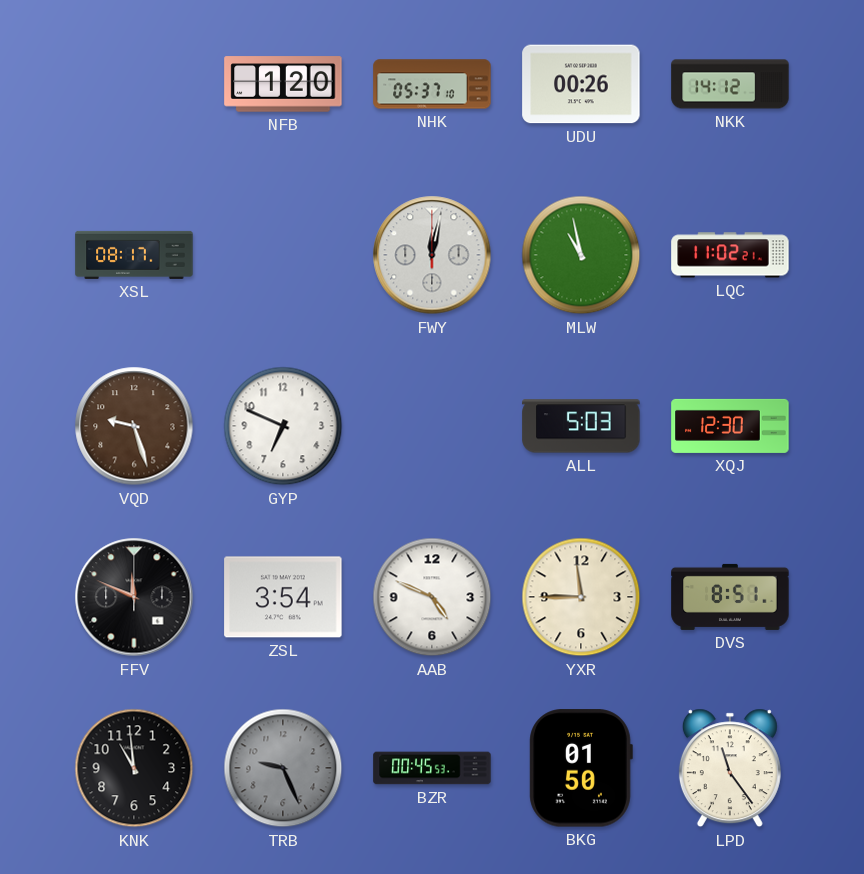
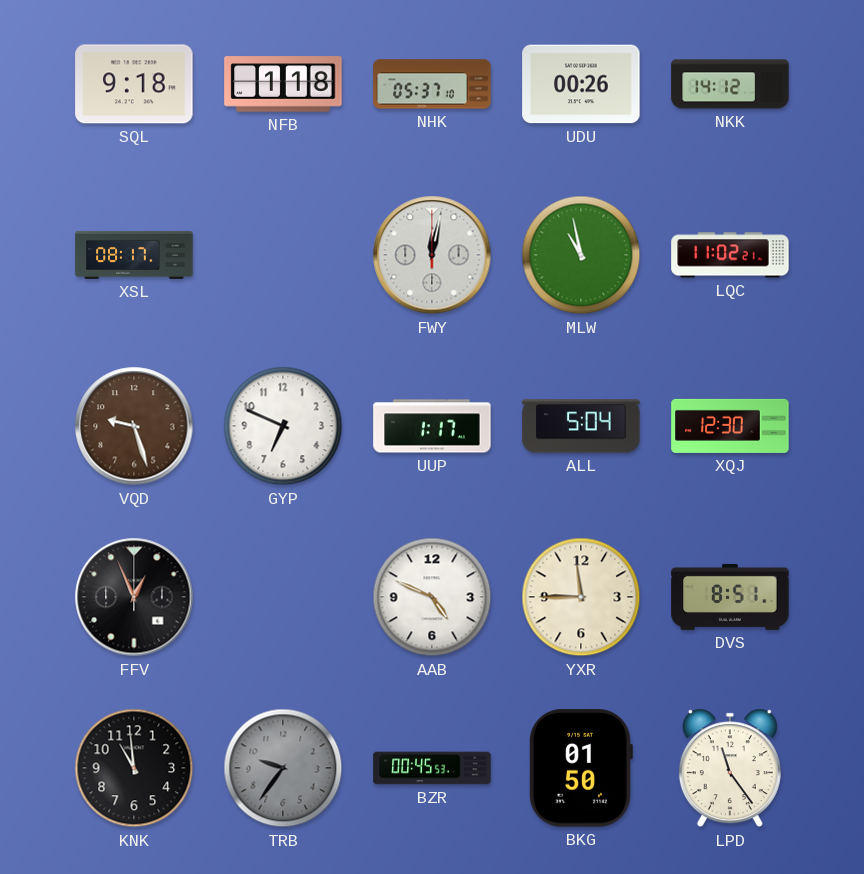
SQL: none -> 9:18
NFB: 1:20 -> 1:18
UUP: none -> 1:17
ALL: 5:03 -> 5:04
FFV: 11:49 -> 12:56
ZSL: 3:54 -> none
TRB: 9:26 -> 9:36
